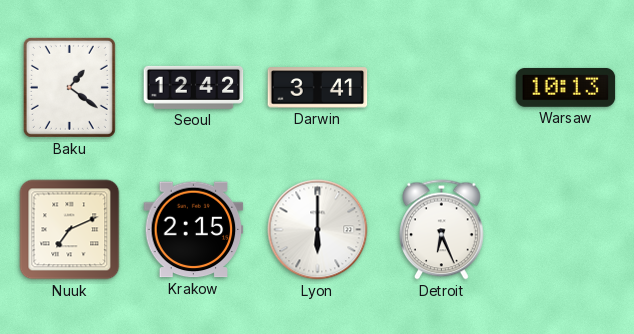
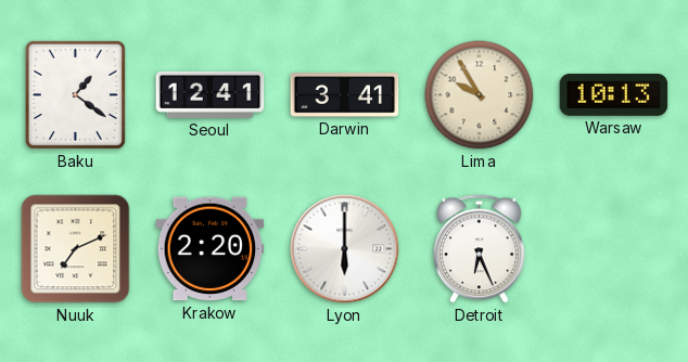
Seoul: 12:42 -> 12:41
Lima: none -> 9:55
Krakow: 2:15 -> 2:20
